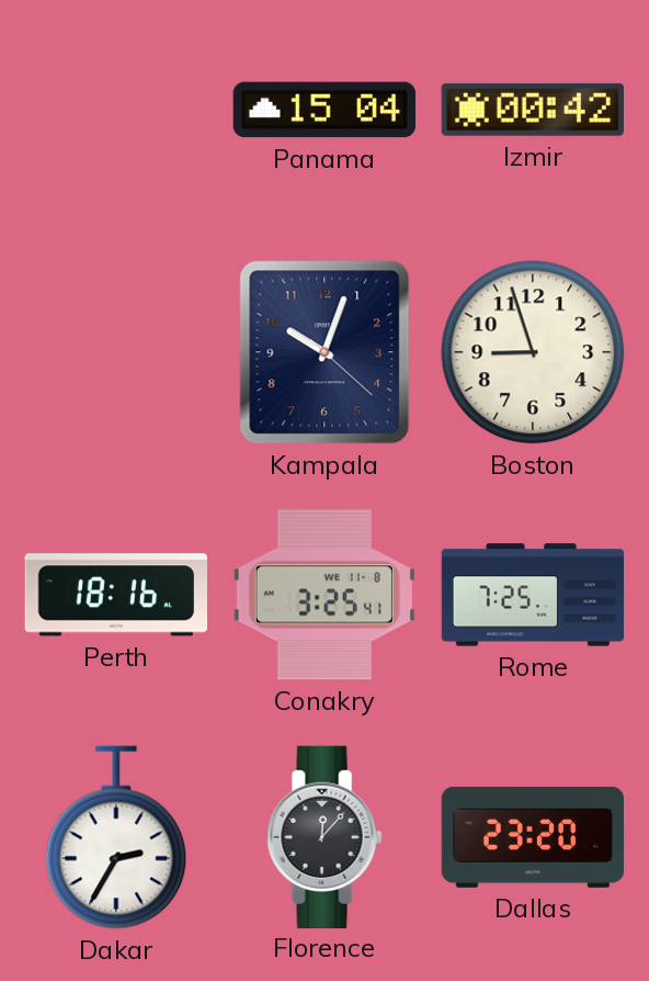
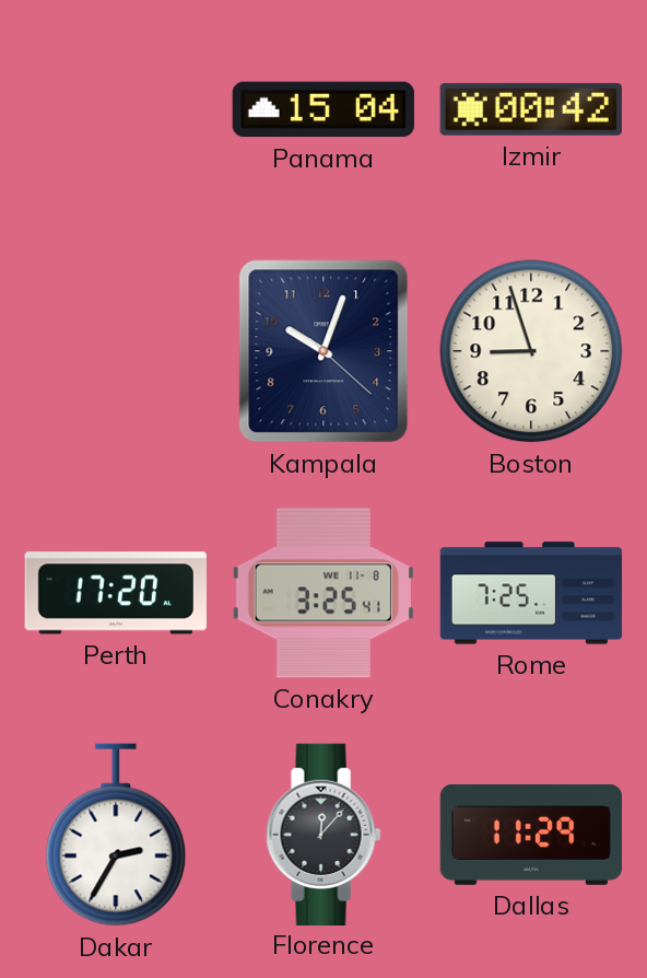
Perth: 18:16 -> 17:20
Dallas: 23:20 -> 11:29
